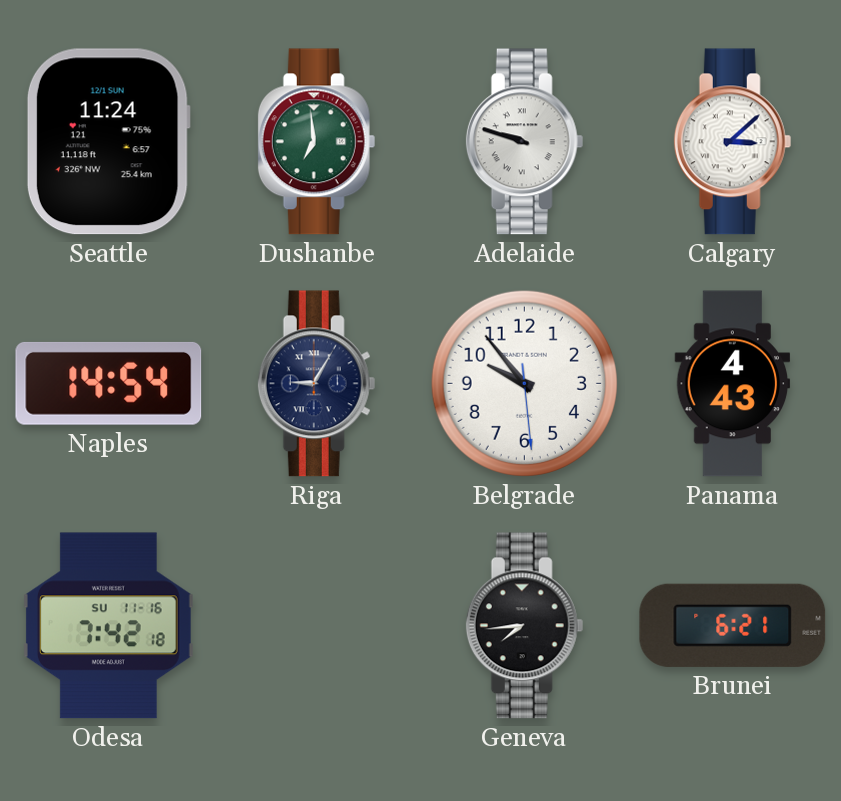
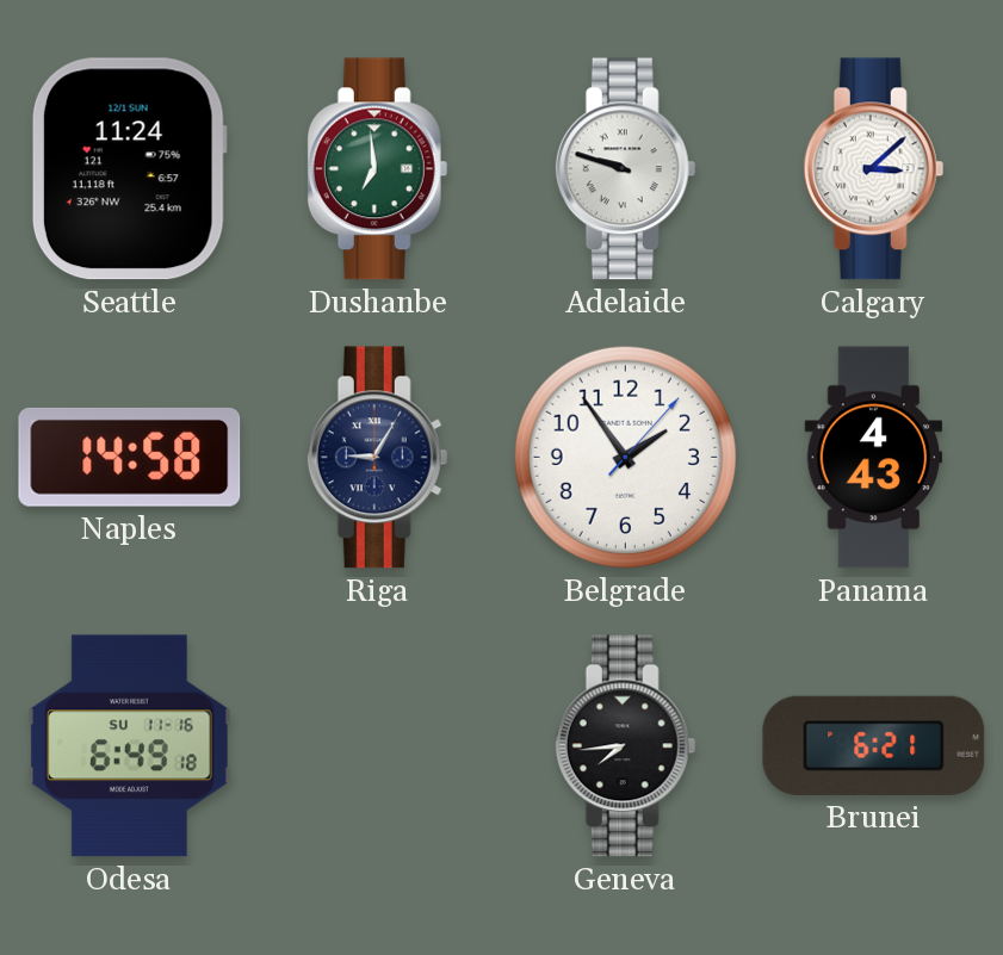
Naples: 14:54 -> 14:58
Belgrade: 9:53 -> 1:54
Odesa: 7:42 -> 6:49
